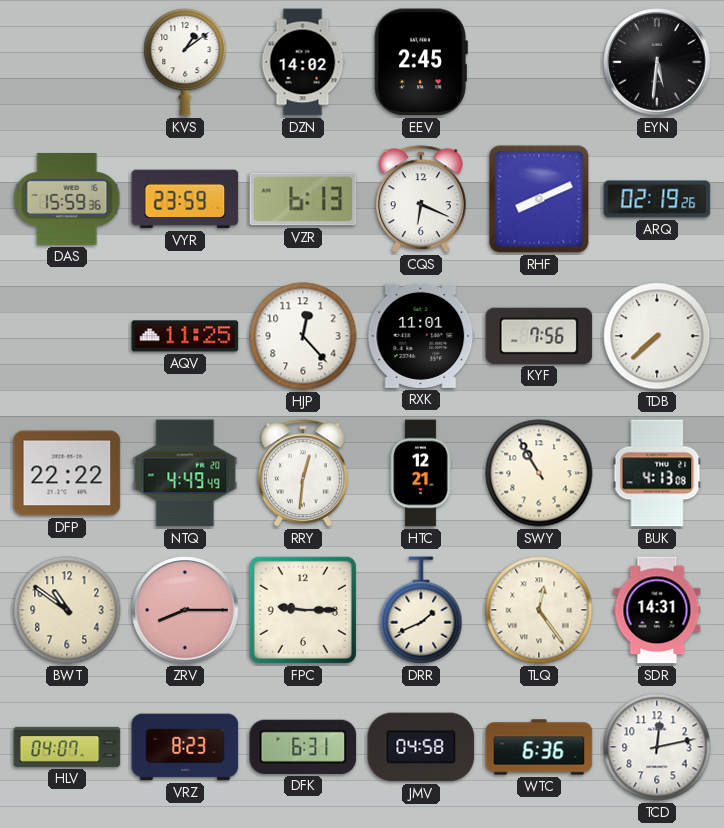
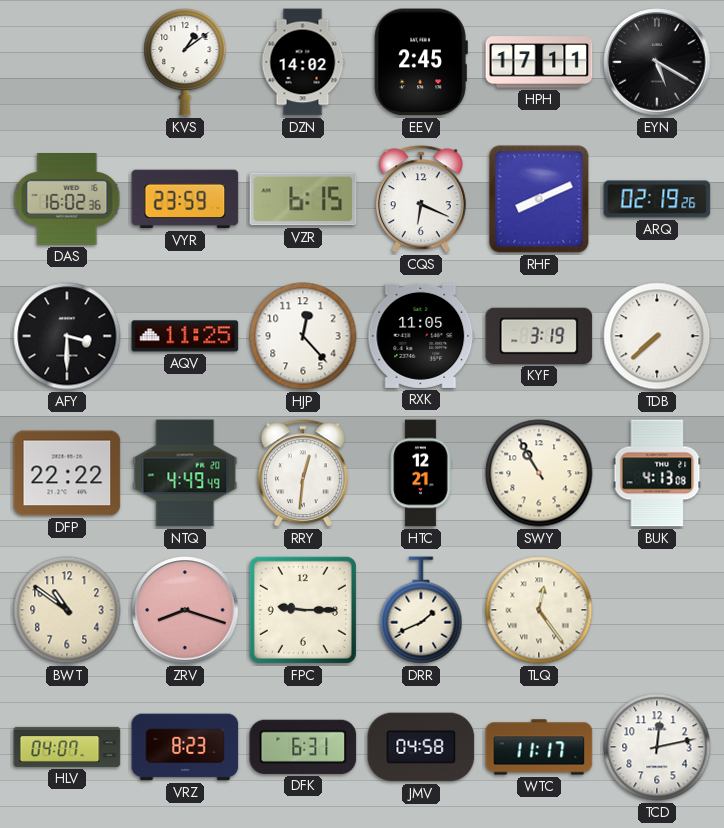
HPH: none -> 17:11
EYN: 5:31 -> 5:20
DAS: 15:59 -> 16:02
VZR: 6:13 -> 6:15
AFY: none -> 3:30
RXK: 11:01 -> 11:05
KYF: 7:56 -> 3:19
ZRV: 8:15 -> 8:18
SDR: 14:31 -> none
WTC: 6:36 -> 11:17
